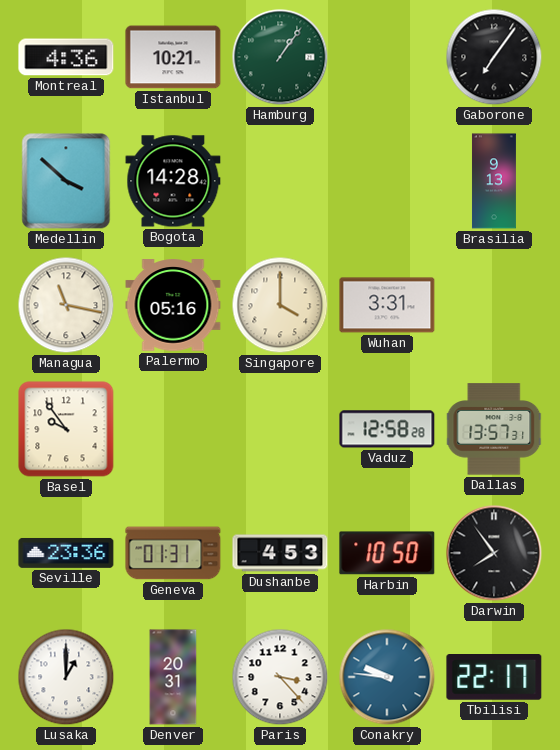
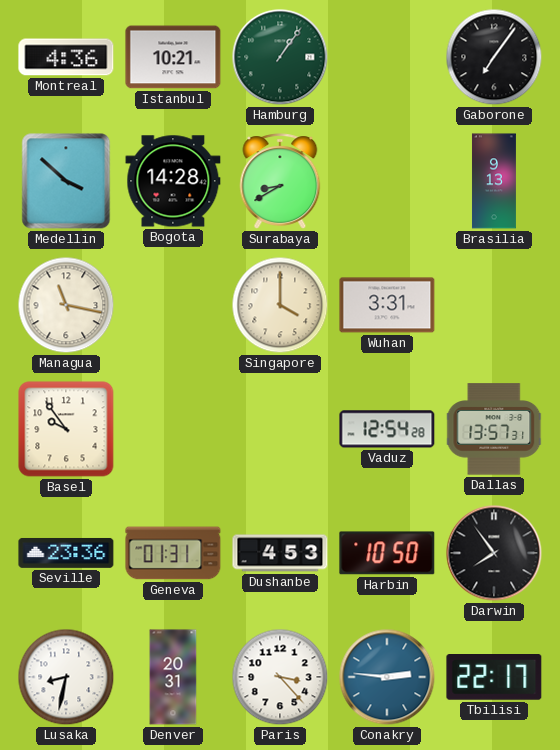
Surabaya: none -> 8:40
Palermo: 05:16 -> none
Vaduz: 12:58 -> 12:54
Lusaka: 1:00 -> 8:32
Conakry: 9:46 -> 2:46
